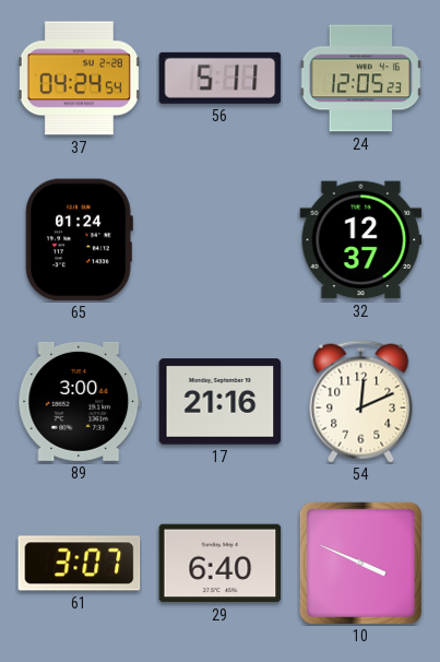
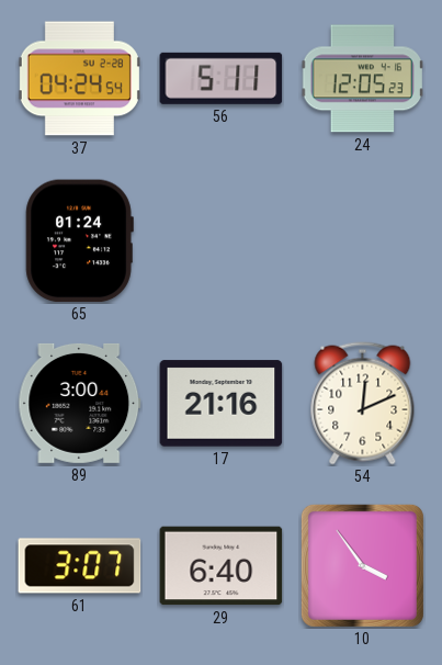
32: 12:37 -> none
10: 3:49 -> 3:54
